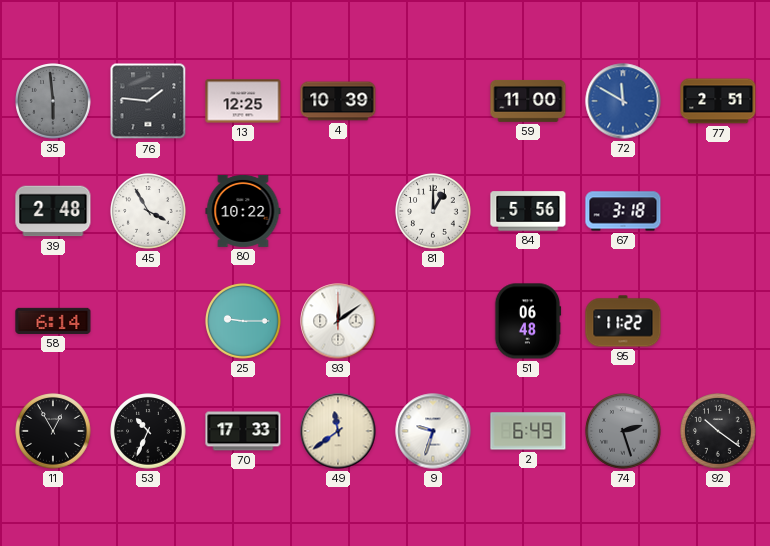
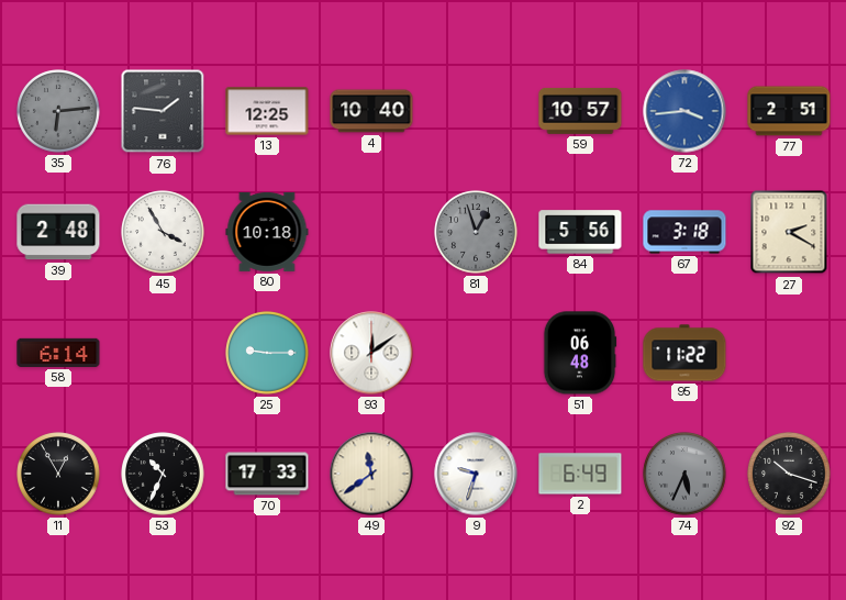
35: 5:59 -> 6:14
4: 10:39 -> 10:40
59: 11:00 -> 10:57
72: 11:50 -> 3:44
80: 10:22 -> 10:18
81: 1:00 -> 12:57
81 dial: white -> grey
27: none -> 2:20
74: 2:27 -> 5:34
92: 10:21 -> 10:18
